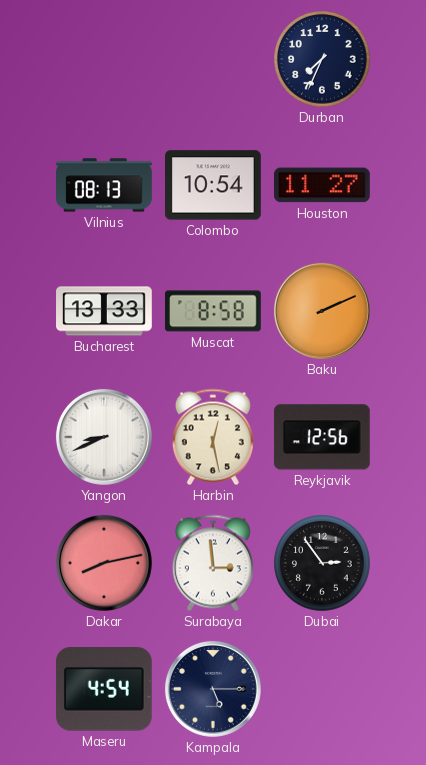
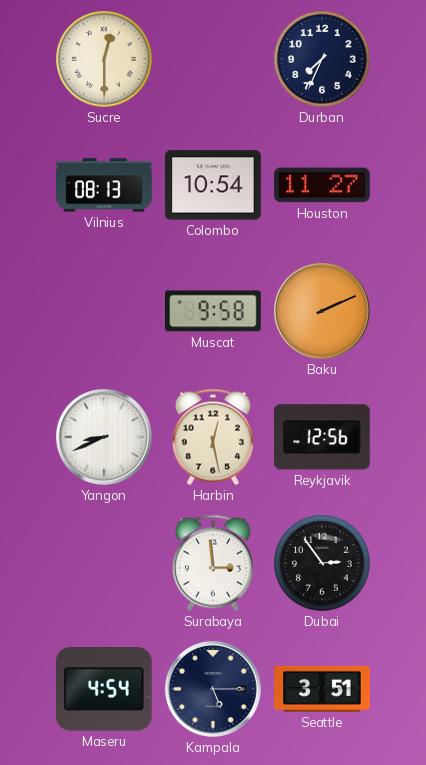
Sucre: none -> 12:30
Bucharest: 13:33 -> none
Muscat: 8:58 -> 9:58
Dakar: 8:13 -> none
Seattle: none -> 3:51
